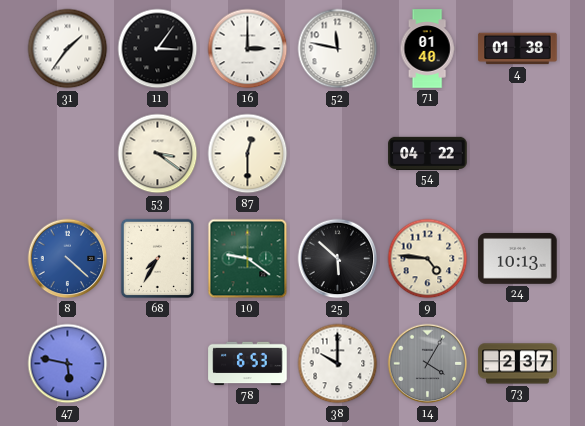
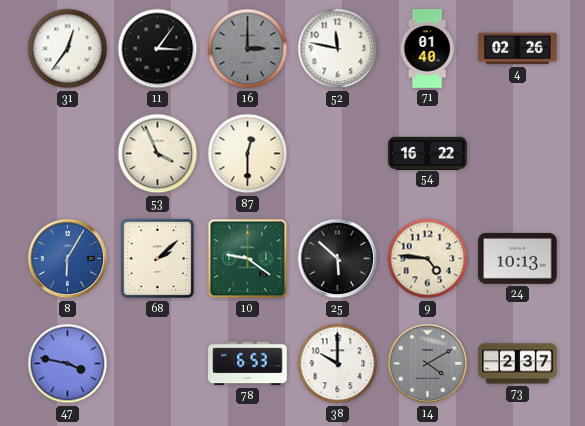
31: 1:36 -> 12:36
16 dial: white -> grey
4: 01:38 -> 02:26
53: 3:21 -> 3:56
54: 04:22 -> 16:22
8: 4:22 -> 6:05
68: 7:35 -> 2:08
47: 5:47 -> 3:47
14: 4:05 -> 4:10
